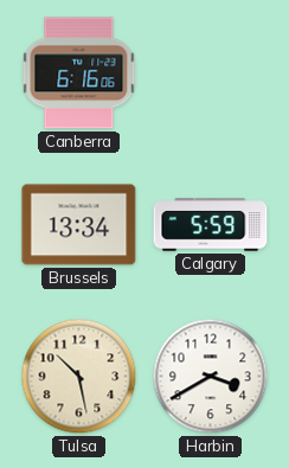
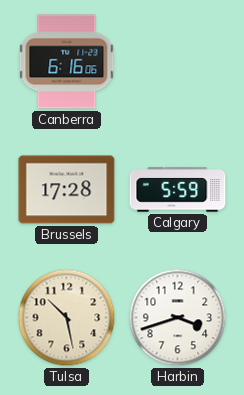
Brussels: 13:34 -> 17:28
Harbin: 3:40 -> 3:42
